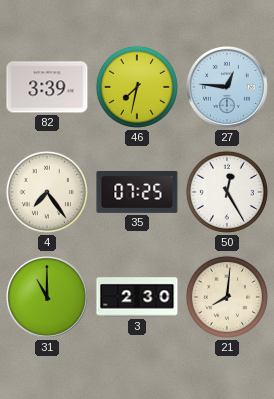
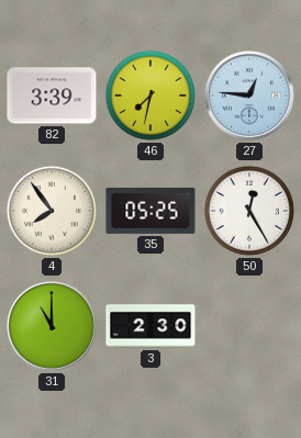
4: 7:24 -> 7:54
35: 07:25 -> 05:25
21: 8:01 -> none
